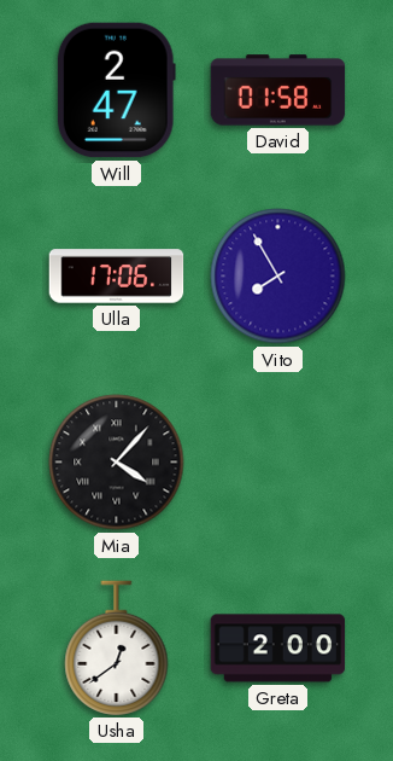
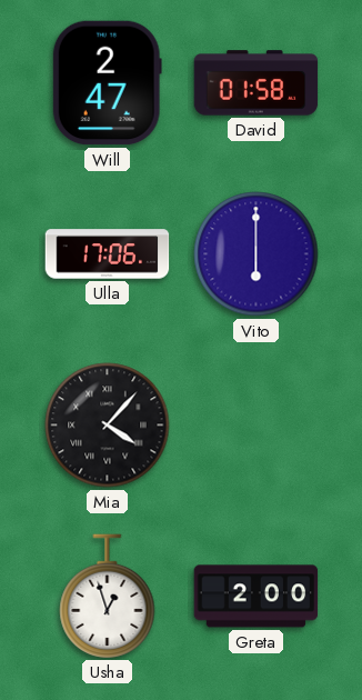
Vito: 7:55 -> 6:00
Usha: 12:39 -> 12:57
